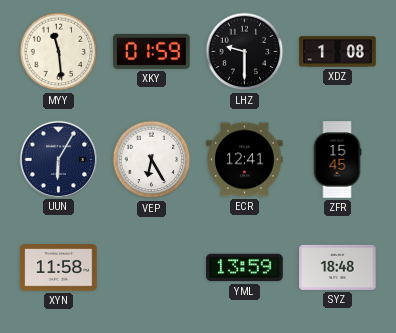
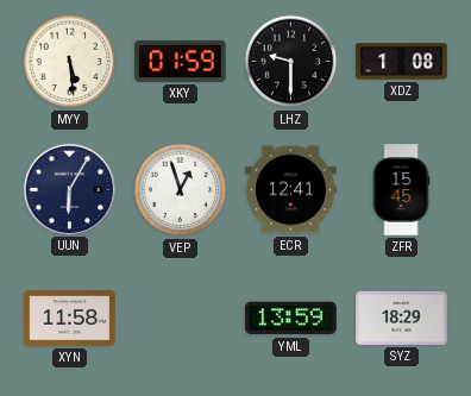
MYY: 11:29 -> 5:29
VEP: 6:25 -> 12:57
SYZ: 18:48 -> 18:29
